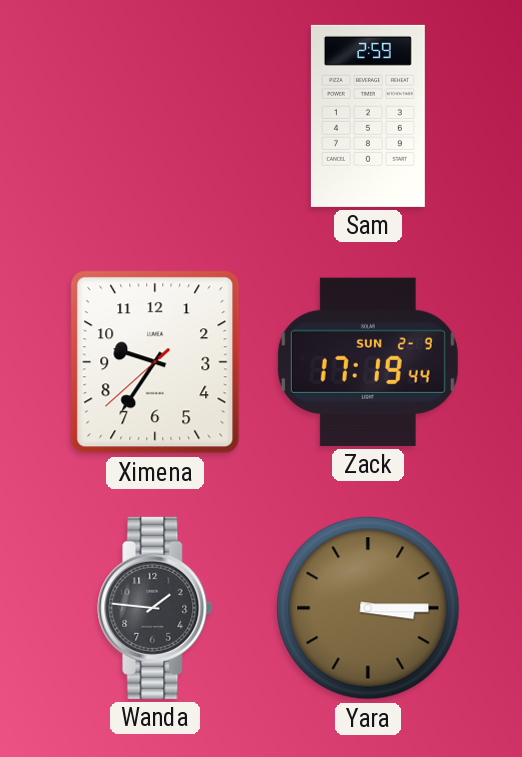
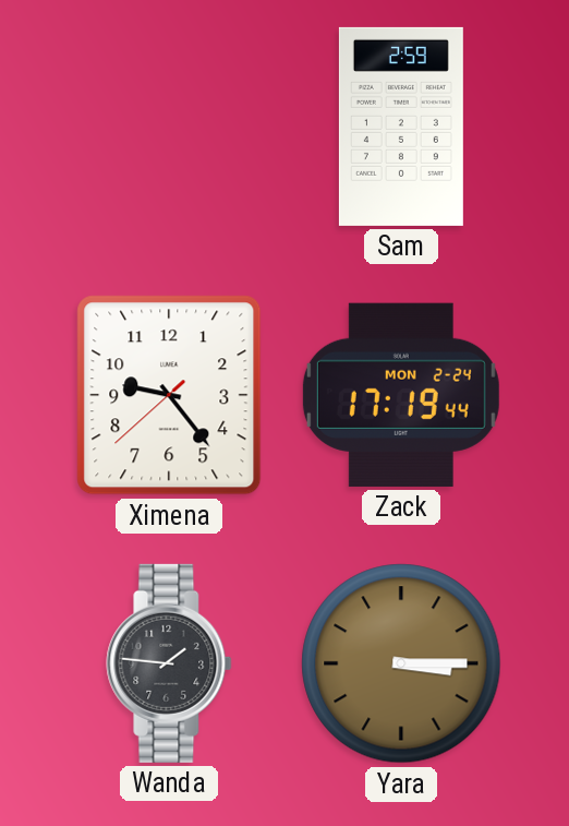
Ximena: 9:35 -> 9:23
Zack date: SUN 2-9 -> MON 2-24
